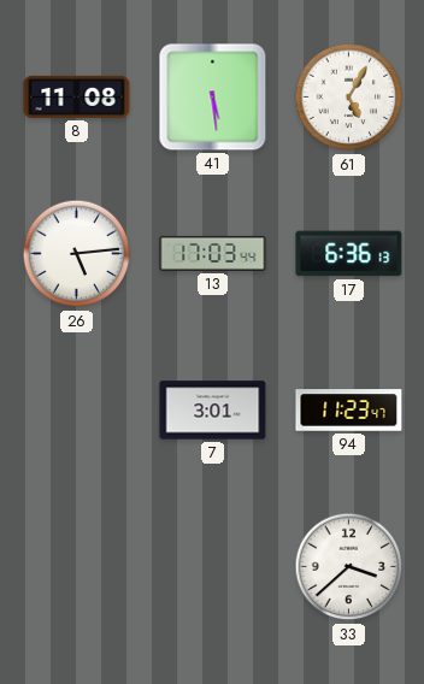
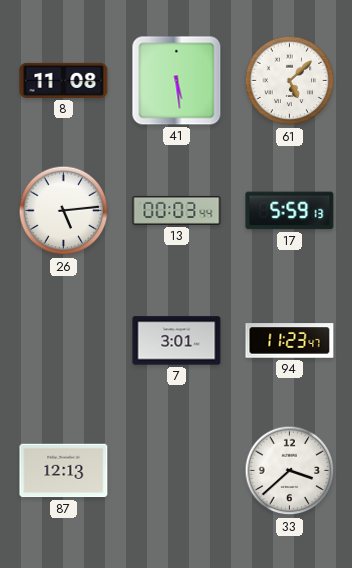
61: 5:05 -> 5:08
13: 17:03 -> 00:03
17: 6:36 -> 5:59
87: none -> 12:13
